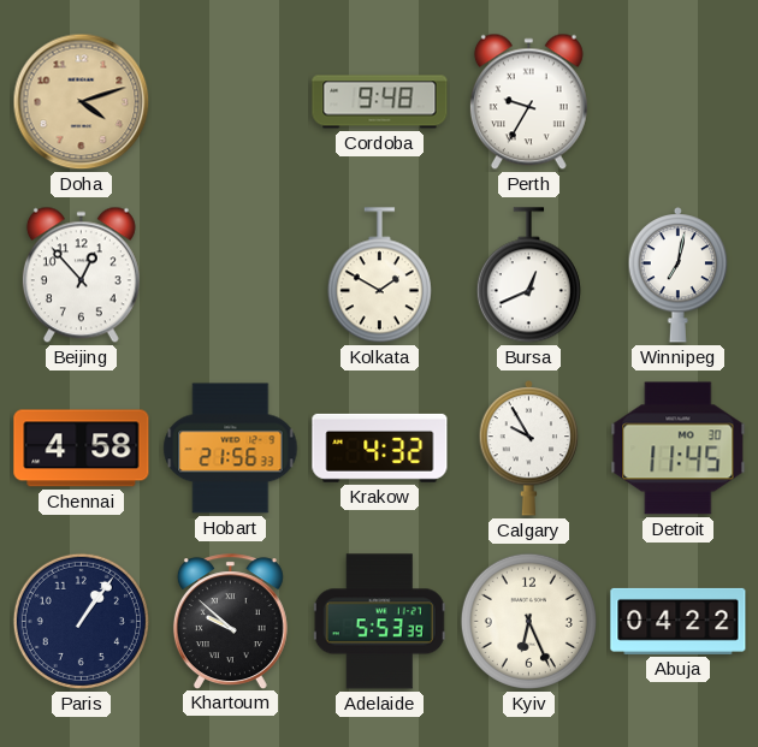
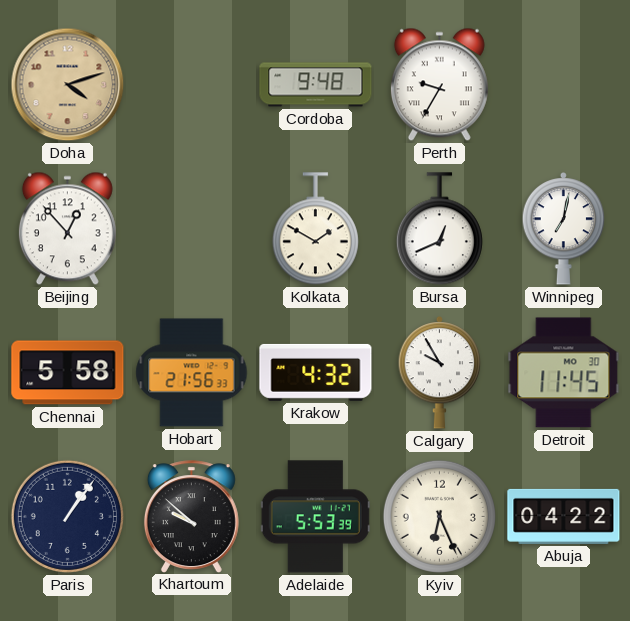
Chennai: 4:58 -> 5:58
